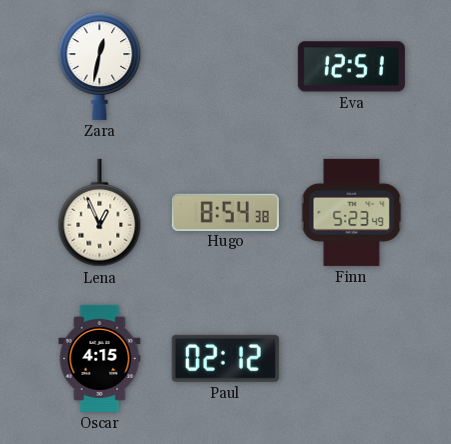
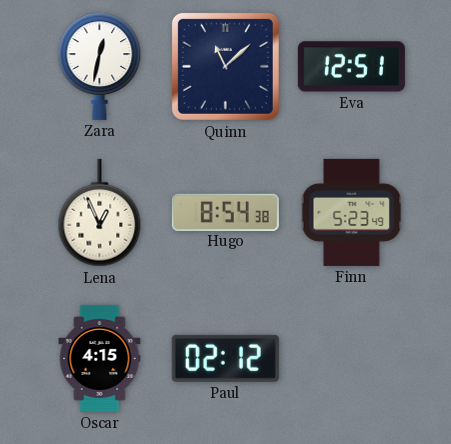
Quinn: none -> 11:08
